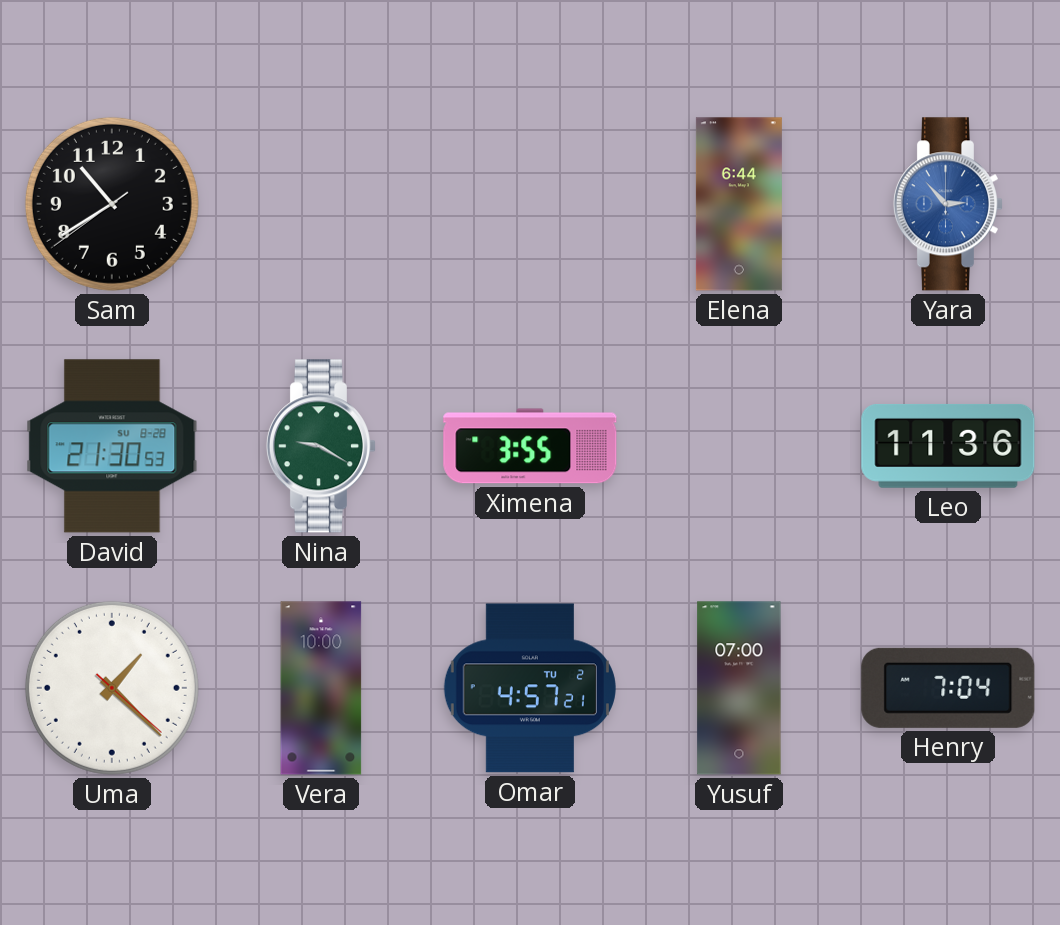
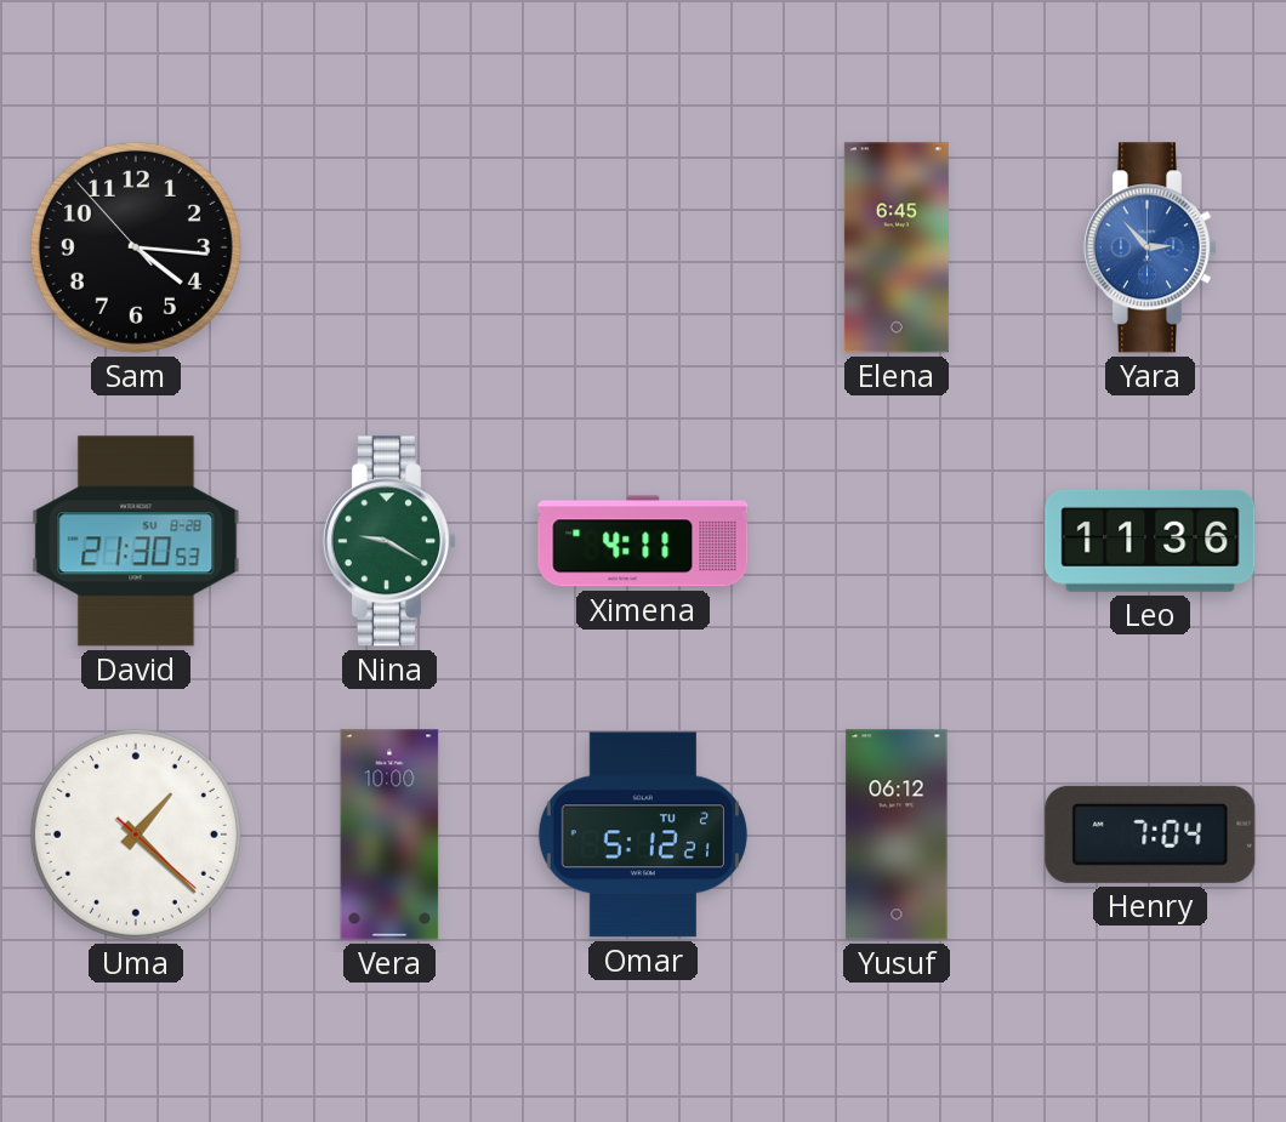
Sam: 10:39 -> 4:15
Elena: 6:44 -> 6:45
Ximena: 3:55 -> 4:11
Omar: 4:57 -> 5:12
Yusuf: 07:00 -> 06:12
